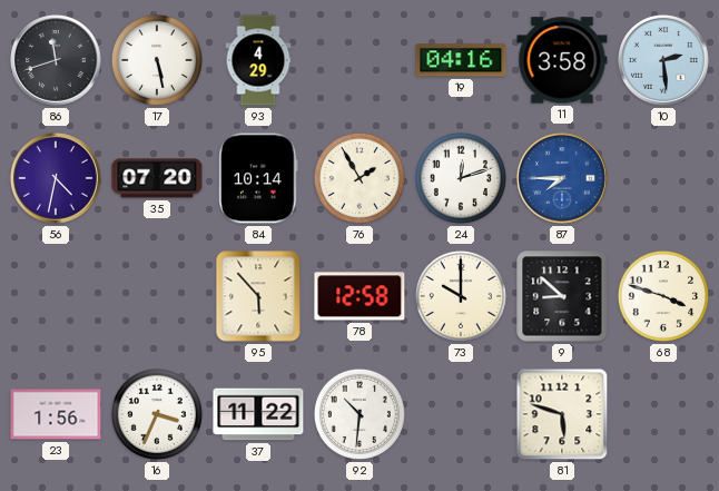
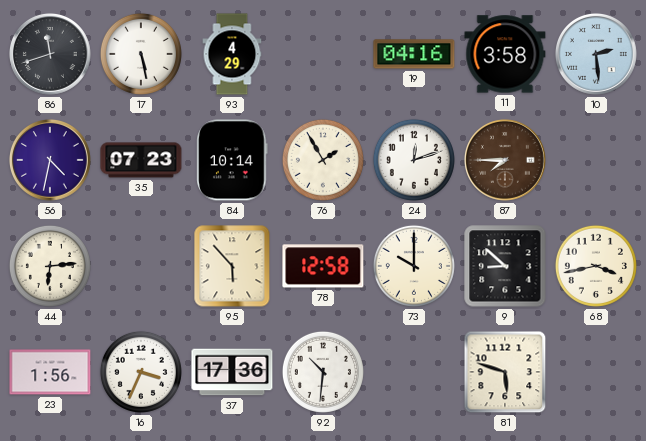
35: 07:20 -> 07:23
87 dial: blue -> brown
44: none -> 6:14
68: 3:48 -> 3:43
37: 11:22 -> 17:36
